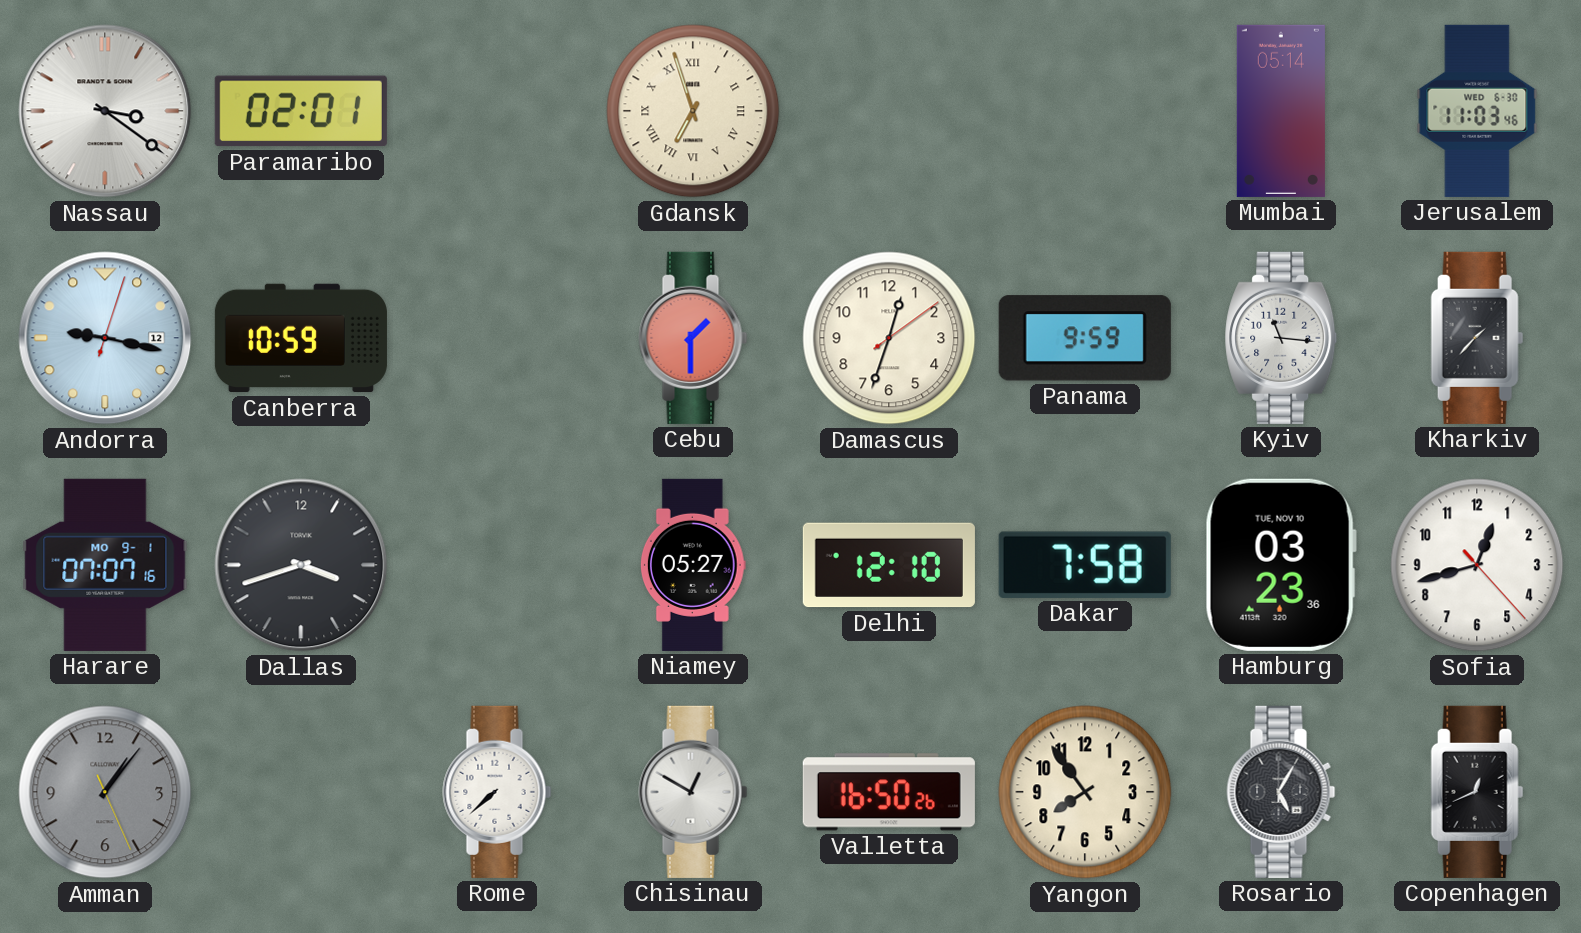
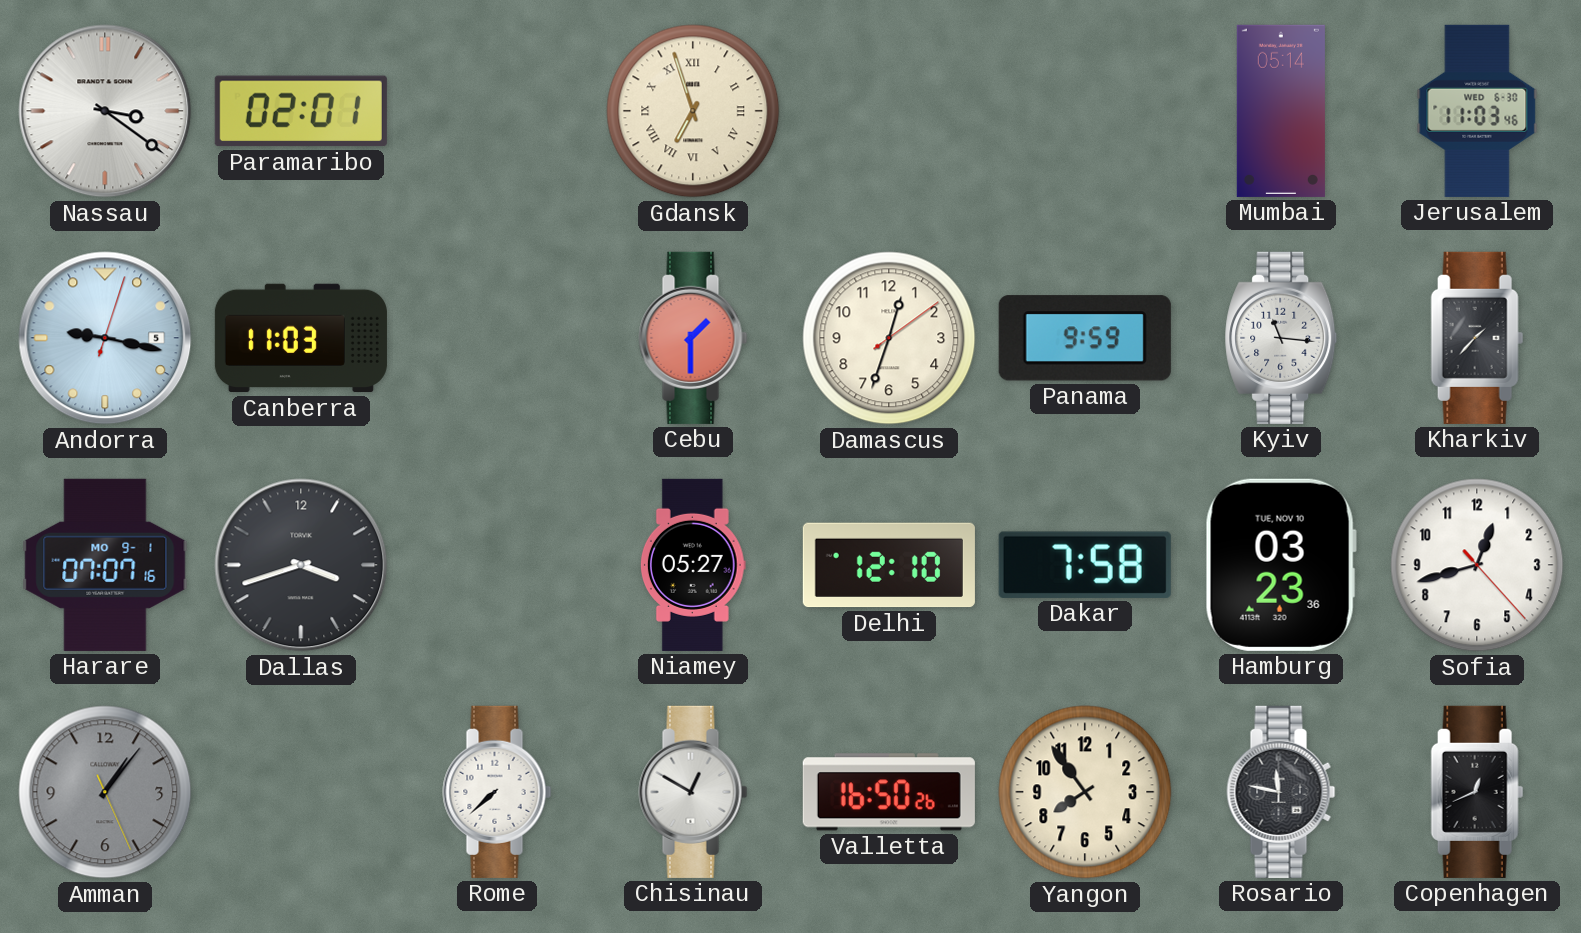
Andorra date: 12 -> 5
Canberra: 10:59 -> 11:03
Rosario: 5:05 -> 11:47
